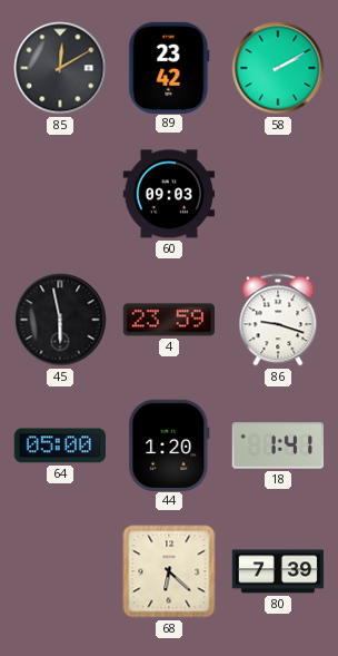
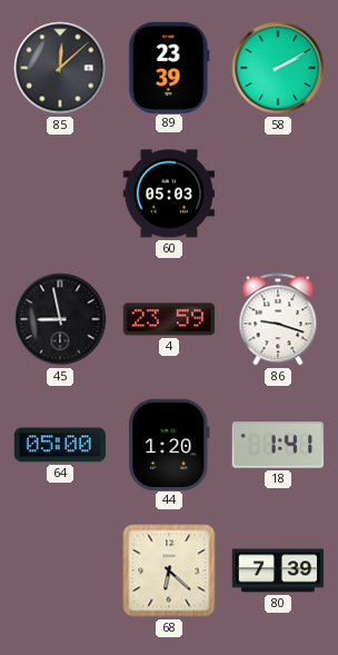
85: 12:10 -> 12:08
89: 23:42 -> 23:39
60: 09:03 -> 05:03
45: 5:58 -> 8:58
